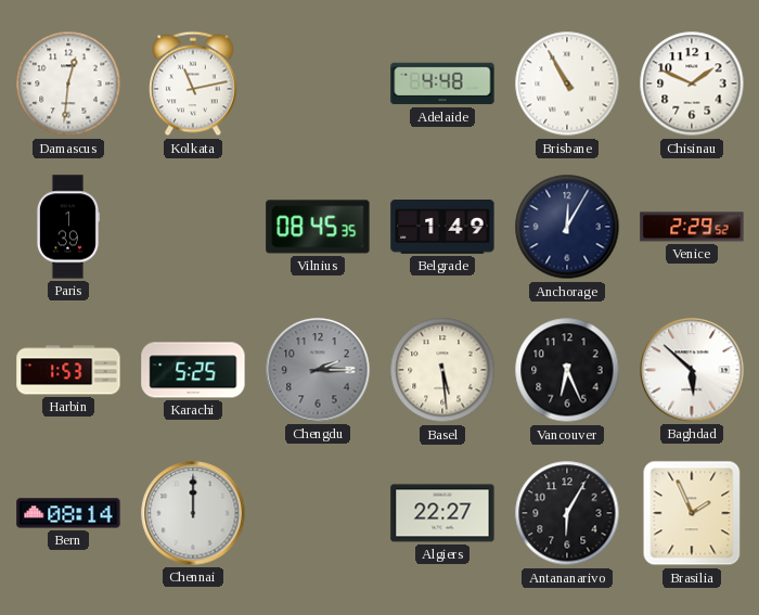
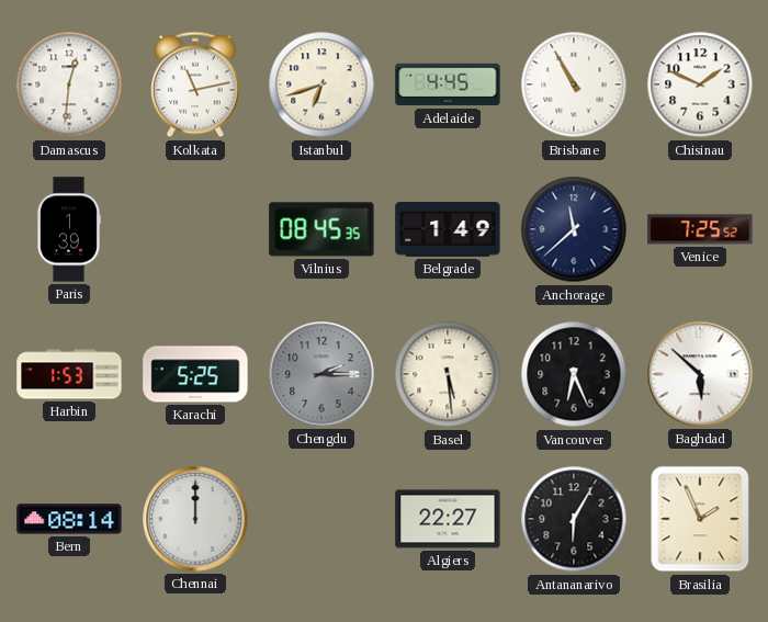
Istanbul: none -> 6:42
Adelaide: 4:48 -> 4:45
Anchorage: 12:05 -> 11:38
Venice: 2:29 -> 7:25
